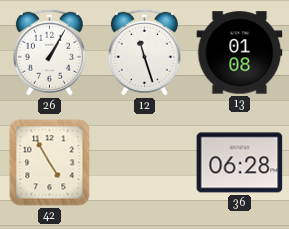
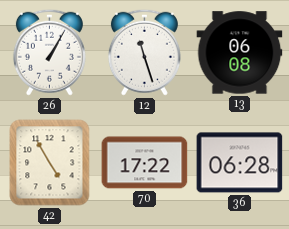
13: 01:08 -> 06:08
70: none -> 17:22
